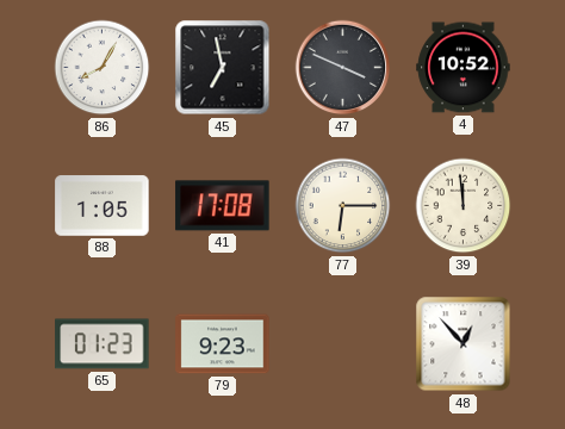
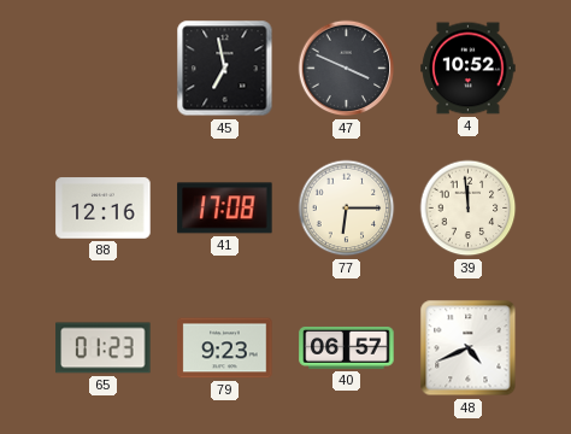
86: 8:05 -> none
88: 1:05 -> 12:16
40: none -> 06:57
48: 12:53 -> 4:41
